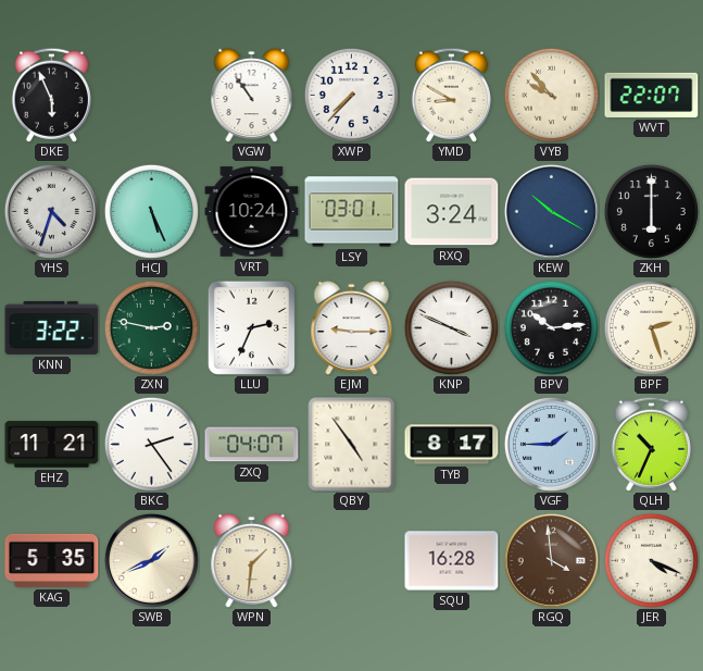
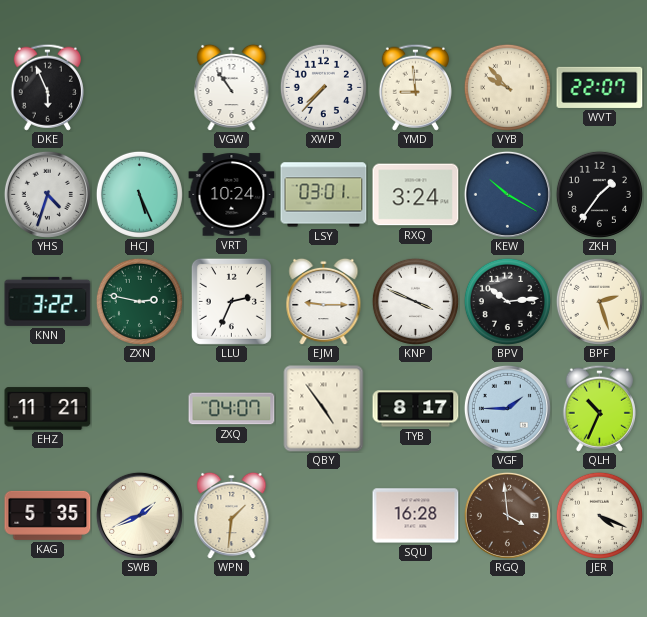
YMD: 8:50 -> 8:59
ZKH: 6:00 -> 1:36
BKC: 2:24 -> none
